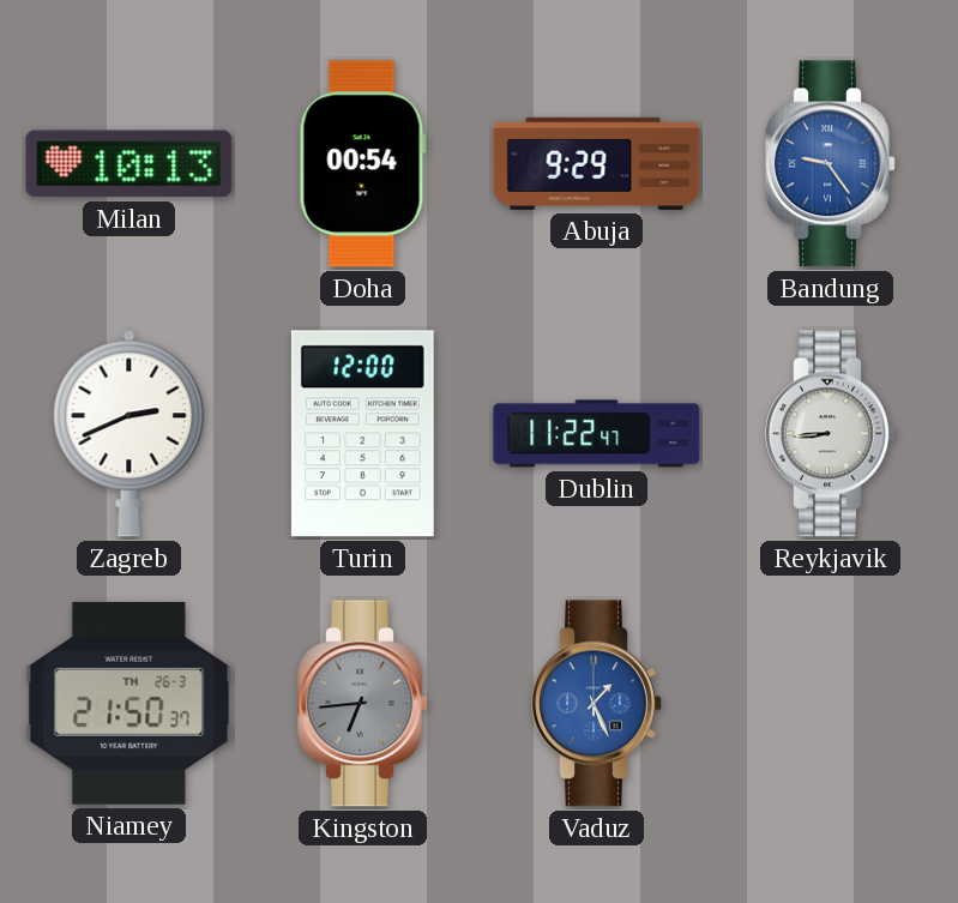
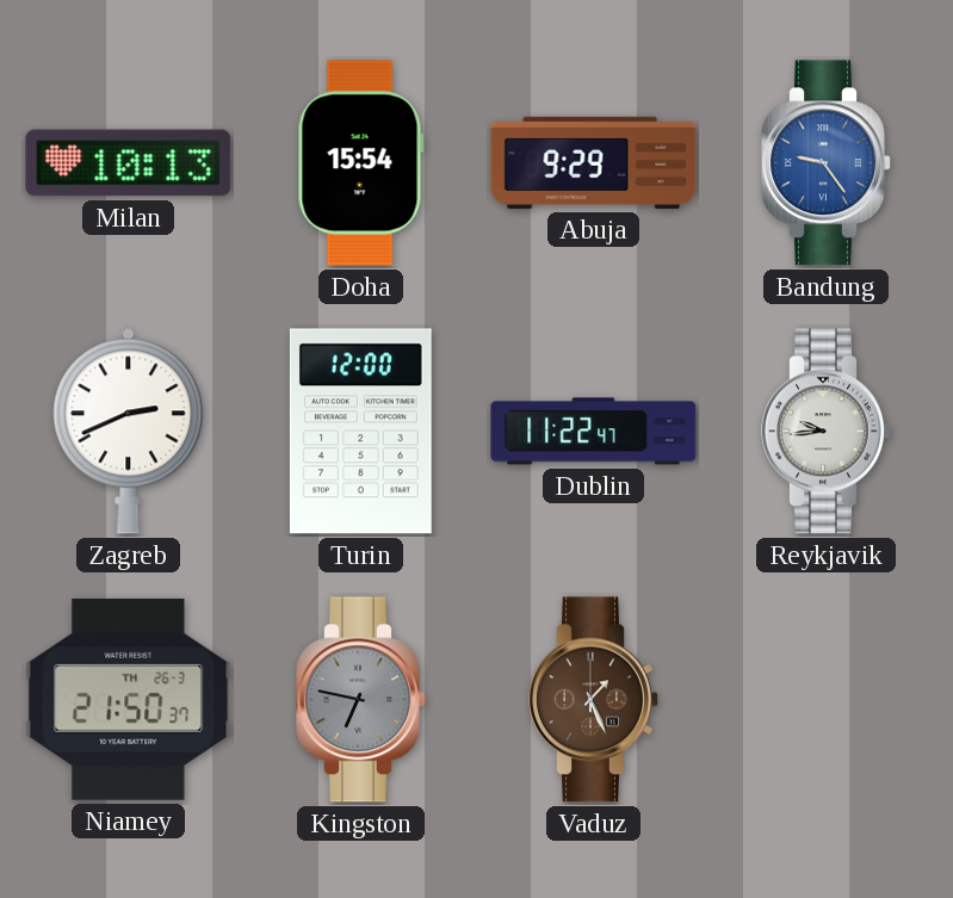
Doha: 00:54 -> 15:54
Reykjavik: 8:44 -> 9:44
Kingston: 6:44 -> 6:47
Vaduz dial: blue -> brown
